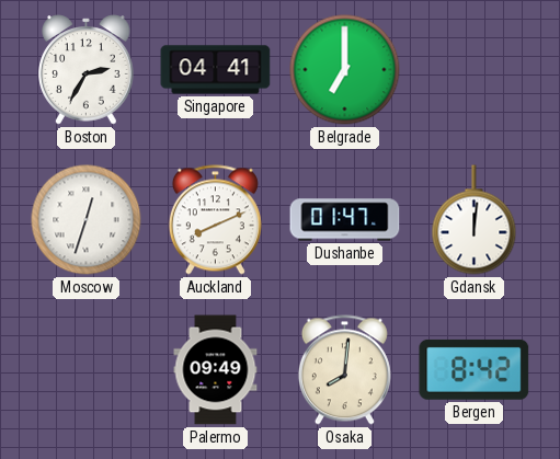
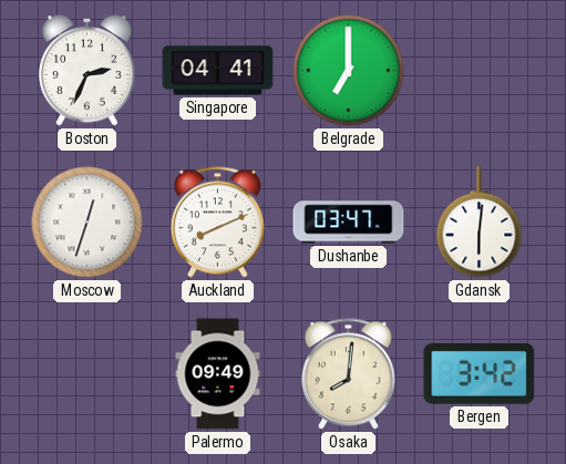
Boston: 2:35 -> 2:34
Dushanbe: 01:47 -> 03:47
Gdansk: 12:01 -> 6:01
Bergen: 8:42 -> 3:42
